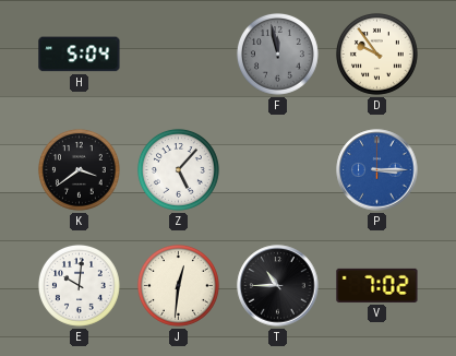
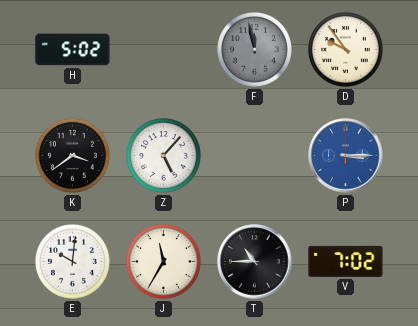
H: 5:04 -> 5:02
J: 12:31 -> 11:35
